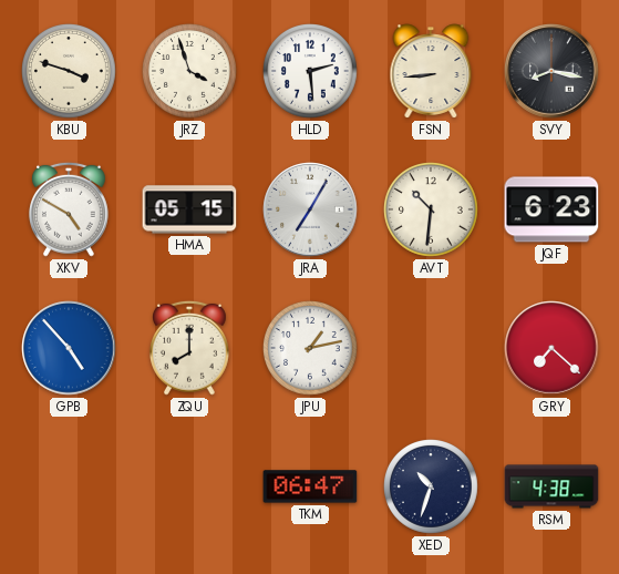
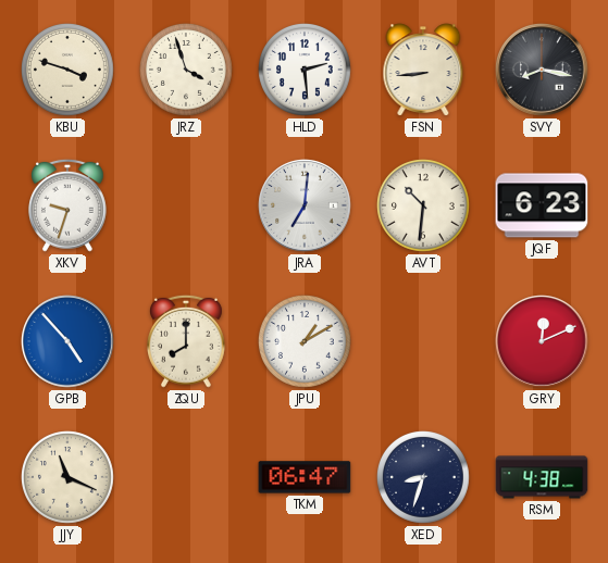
XKV: 4:50 -> 9:33
HMA: 05:15 -> none
JRA: 7:05 -> 7:01
JPU: 1:13 -> 1:10
GRY: 7:22 -> 12:11
JJY: none -> 11:19
XED: 10:33 -> 8:33
